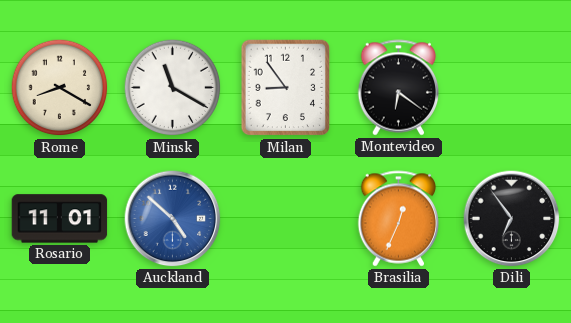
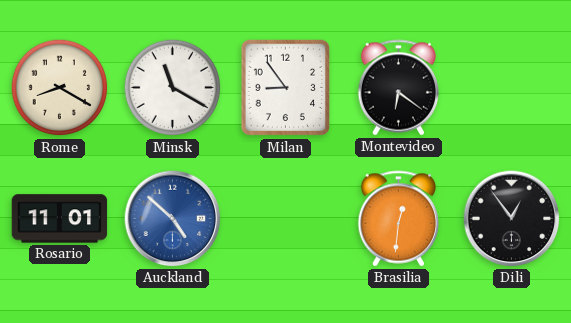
Brasilia: 12:34 -> 12:31
Dili: 6:54 -> 12:54
